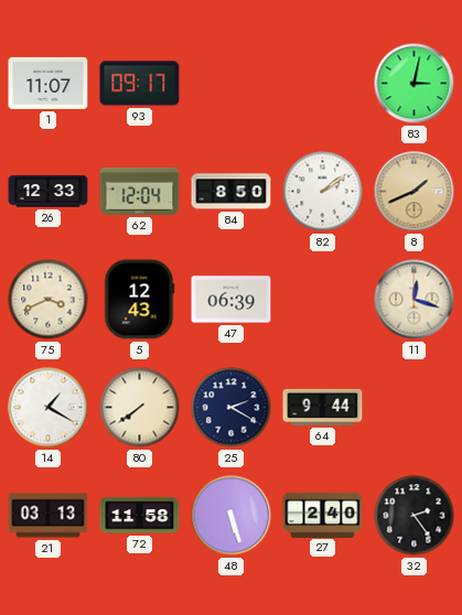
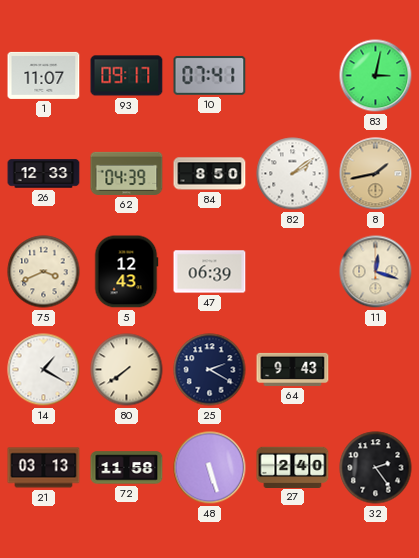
10: none -> 07:41
62: 12:04 -> 04:39
8: 1:41 -> 1:43
64: 9:44 -> 9:43
